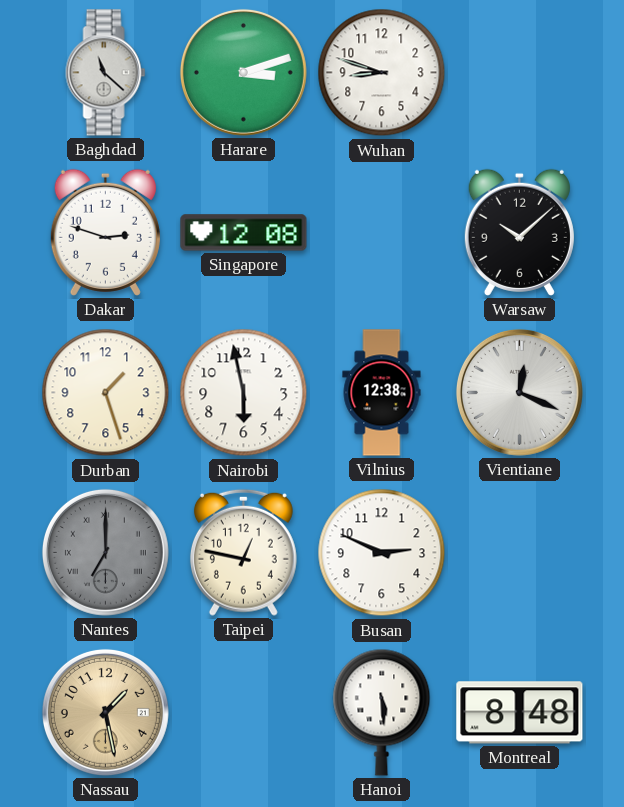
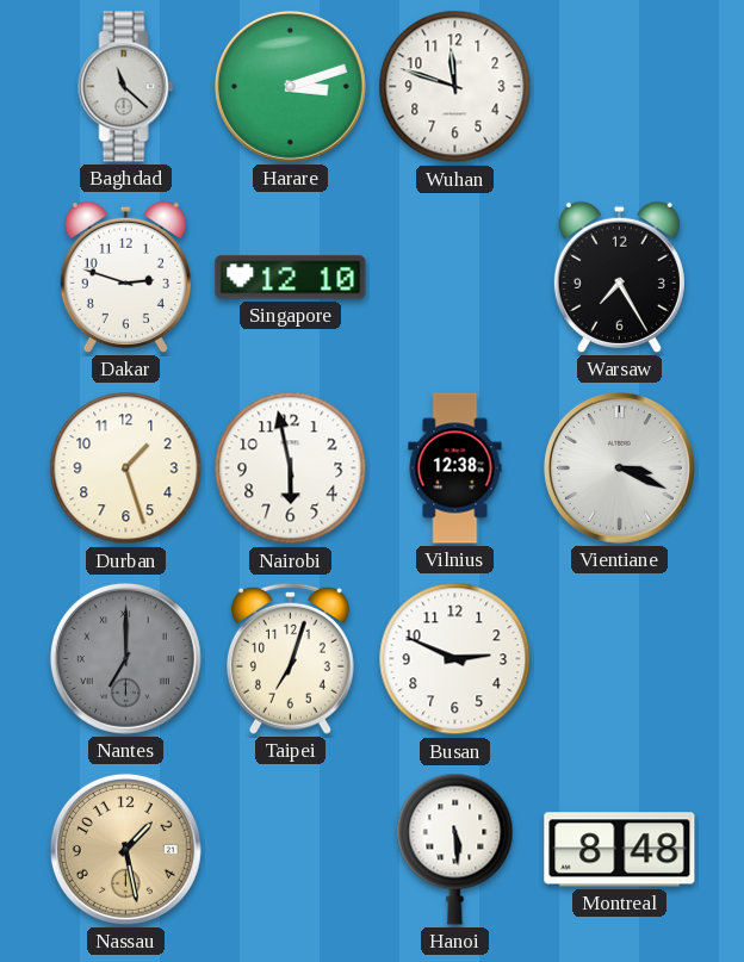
Wuhan: 8:48 -> 11:48
Singapore: 12:08 -> 12:10
Warsaw: 10:08 -> 7:25
Vientiane: 12:19 -> 3:19
Taipei: 12:47 -> 7:03
